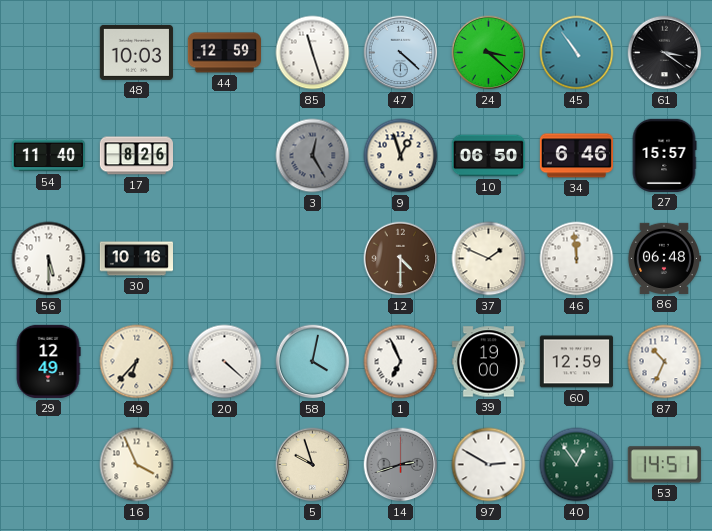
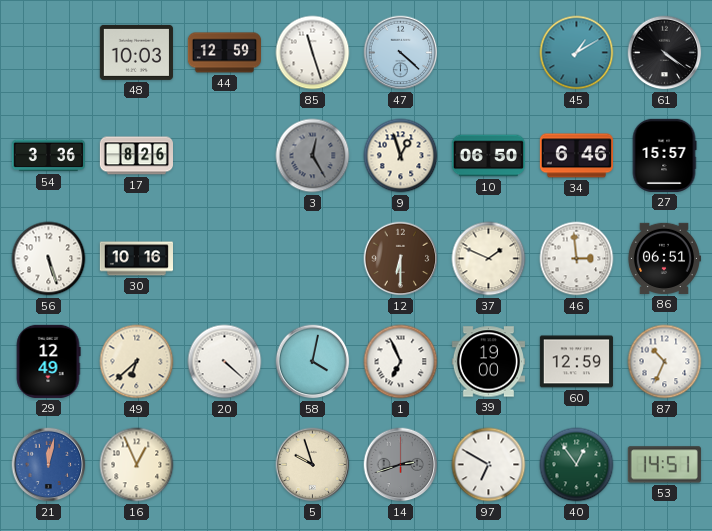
24: 3:22 -> none
45: 10:54 -> 1:10
61: 3:21 -> 4:21
54: 11:40 -> 3:36
56: 5:30 -> 5:27
12: 4:30 -> 6:30
46: 11:59 -> 2:59
86: 06:48 -> 06:51
49: 6:37 -> 6:38
21: none -> 12:02
16: 3:56 -> 12:56
97: 2:50 -> 6:50
